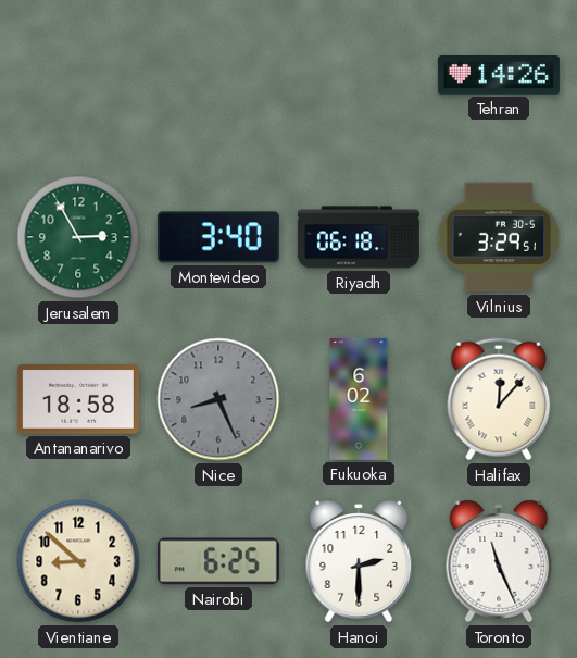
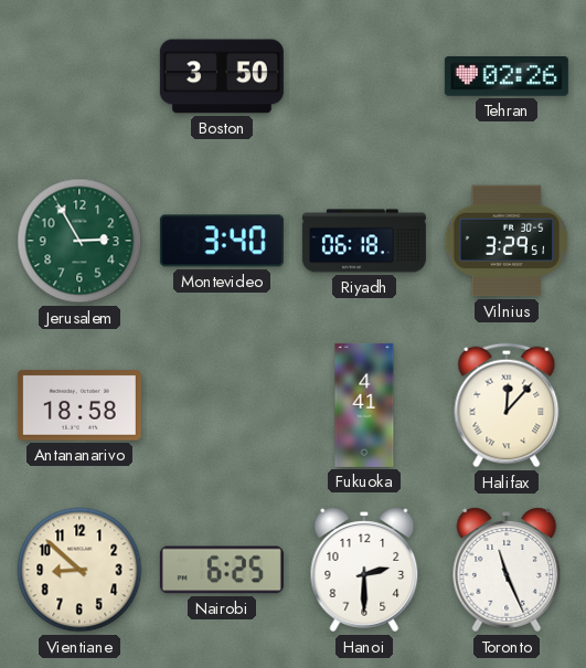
Boston: none -> 3:50
Tehran: 14:26 -> 02:26
Nice: 8:26 -> none
Fukuoka: 6:02 -> 4:41
